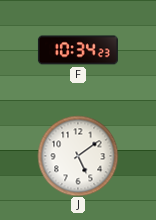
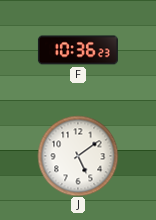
F: 10:34 -> 10:36
